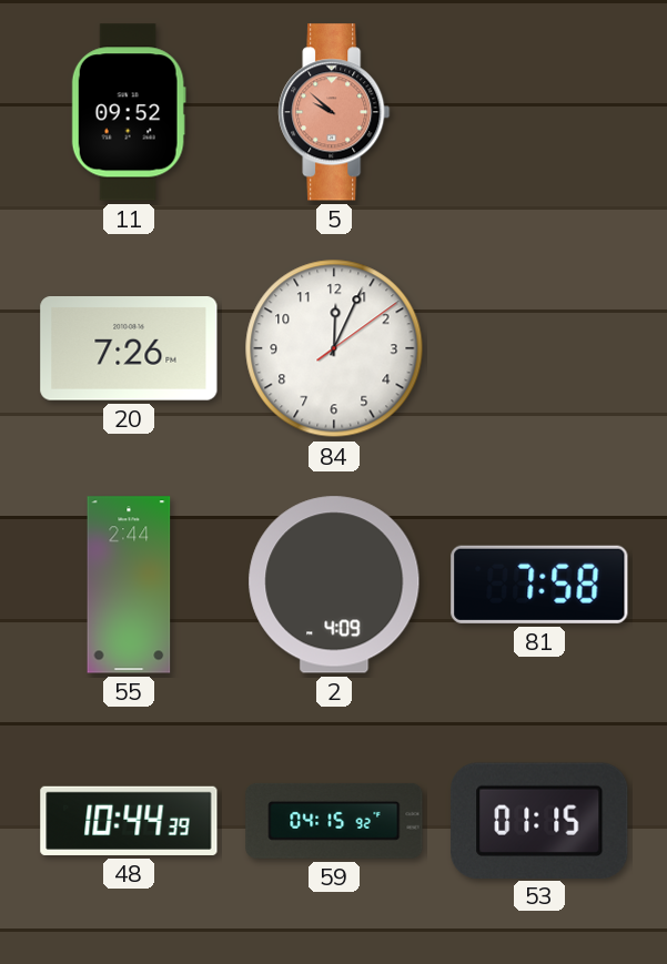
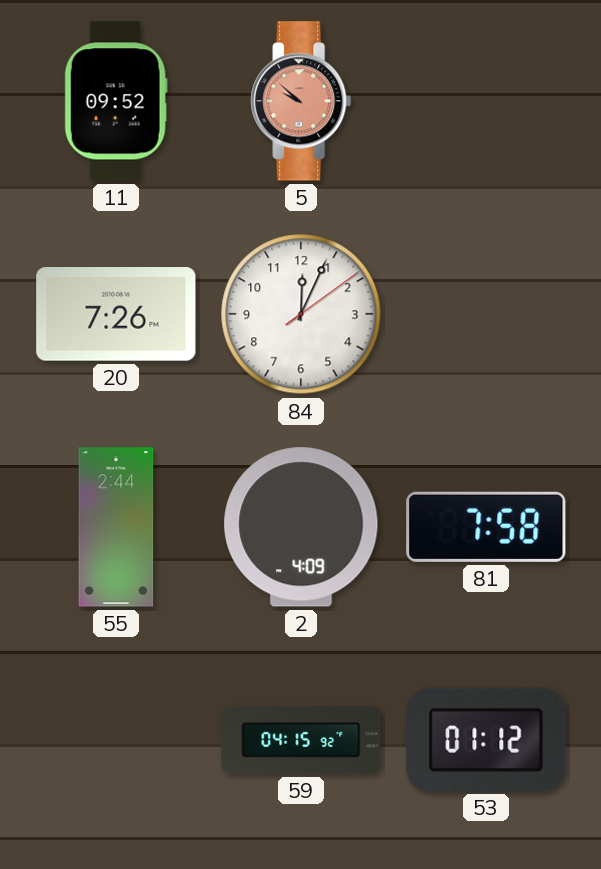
48: 10:44 -> none
53: 01:15 -> 01:12
